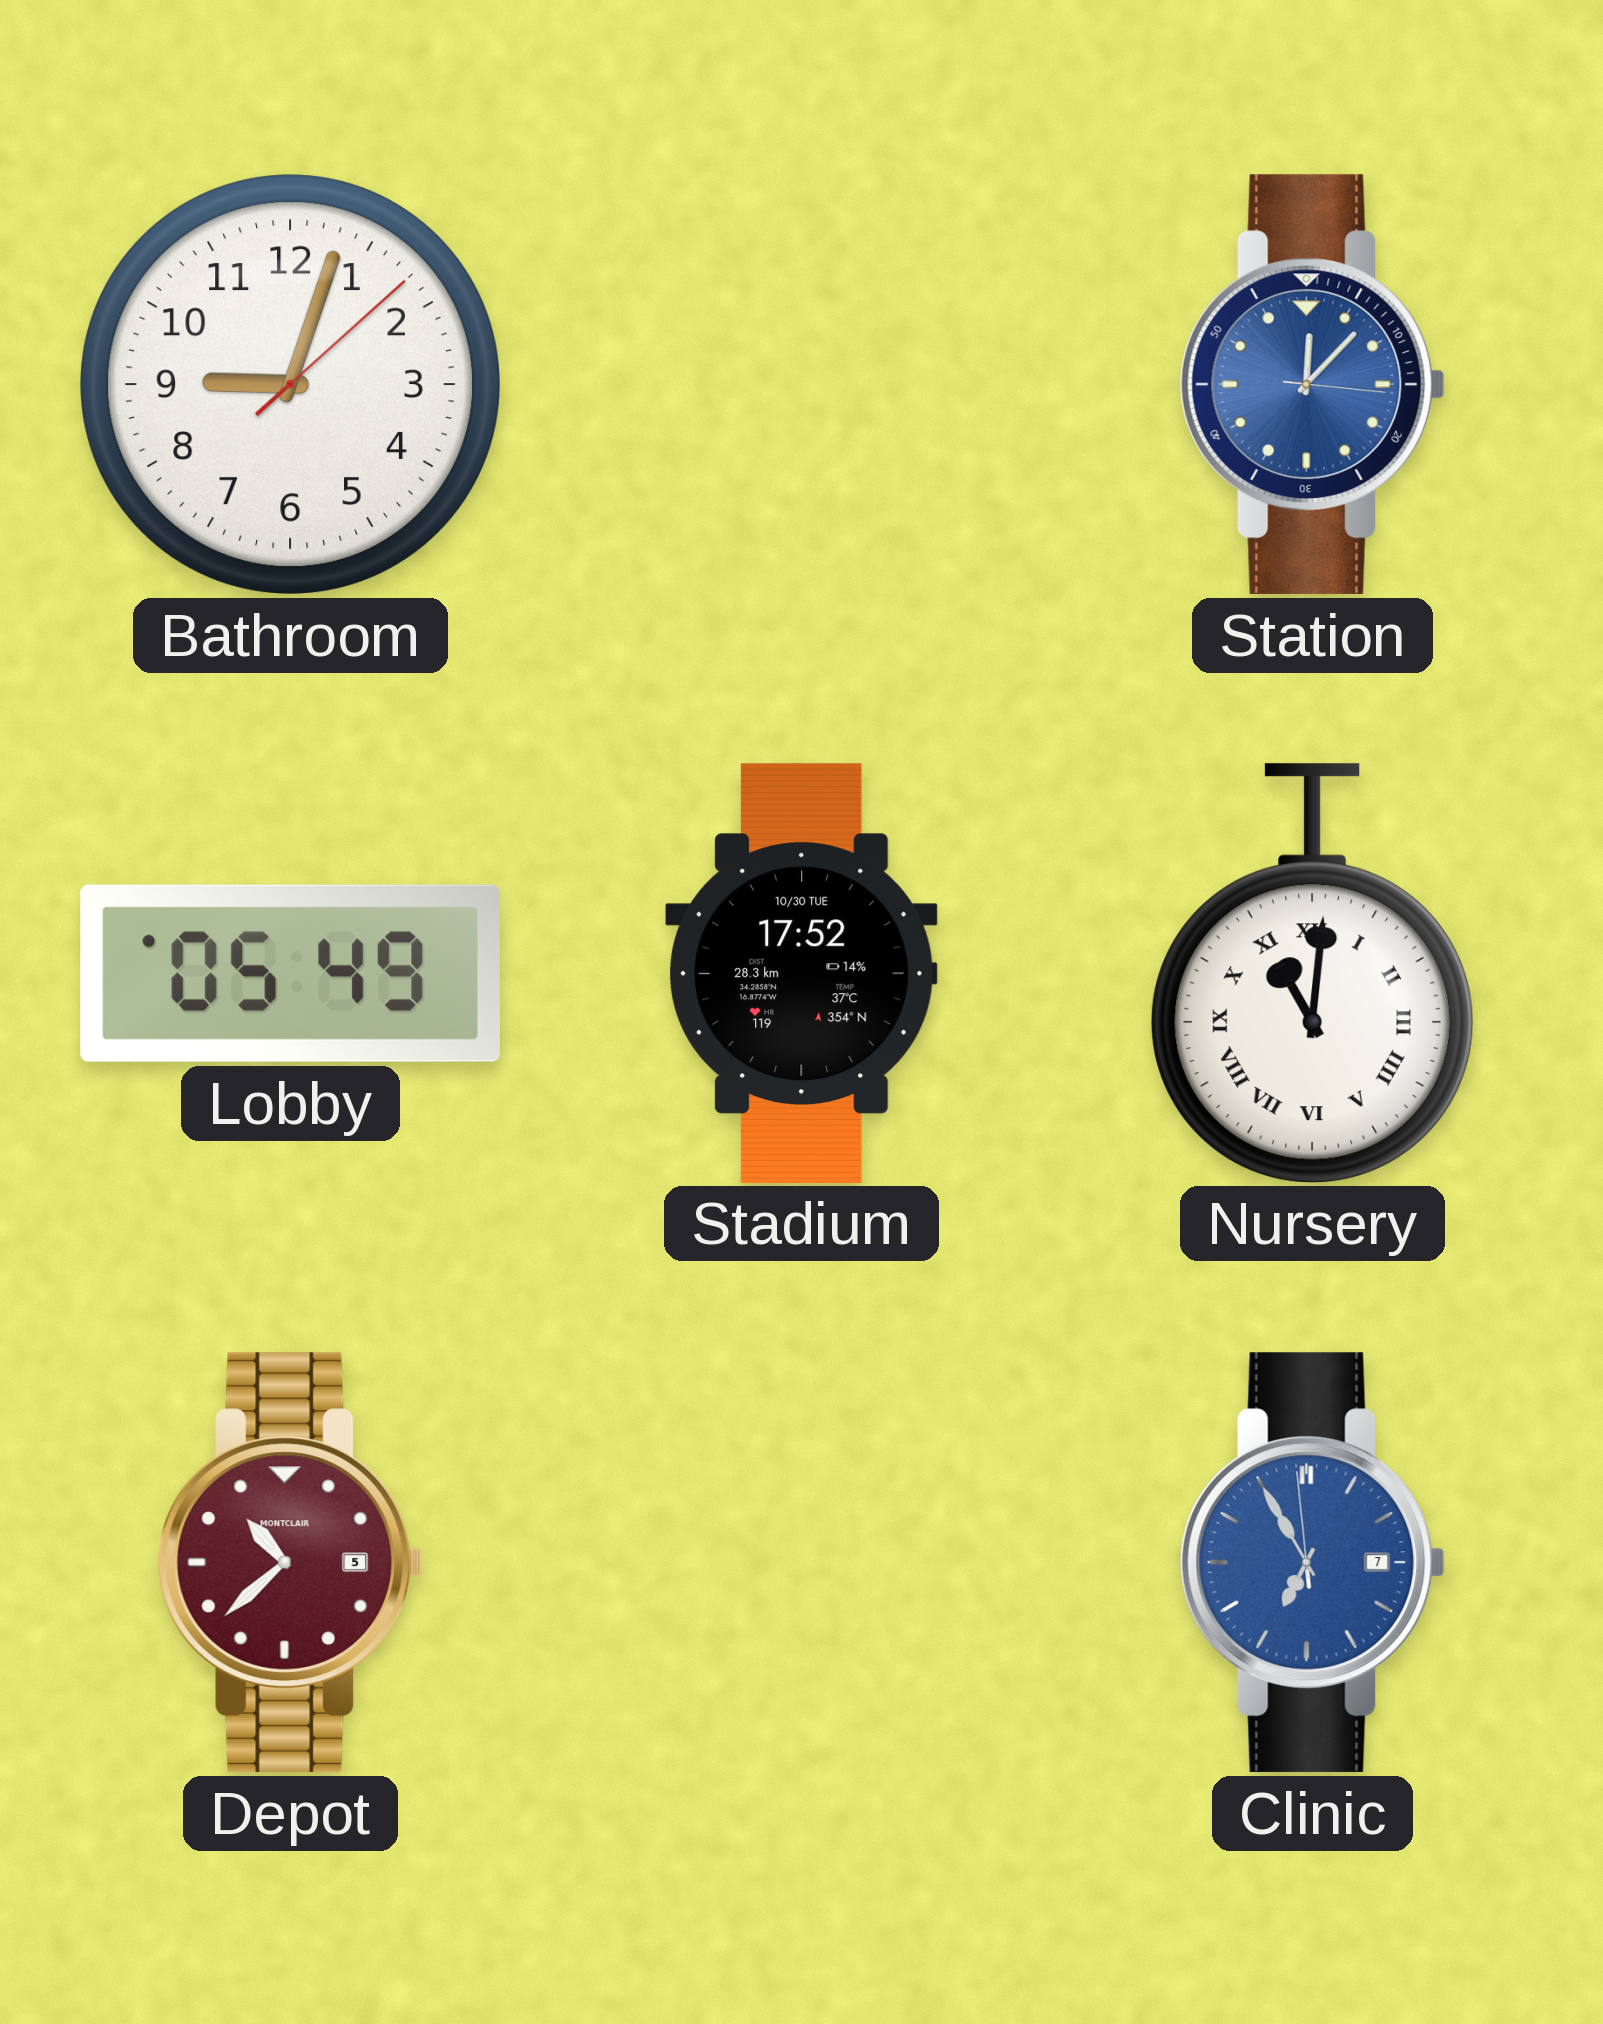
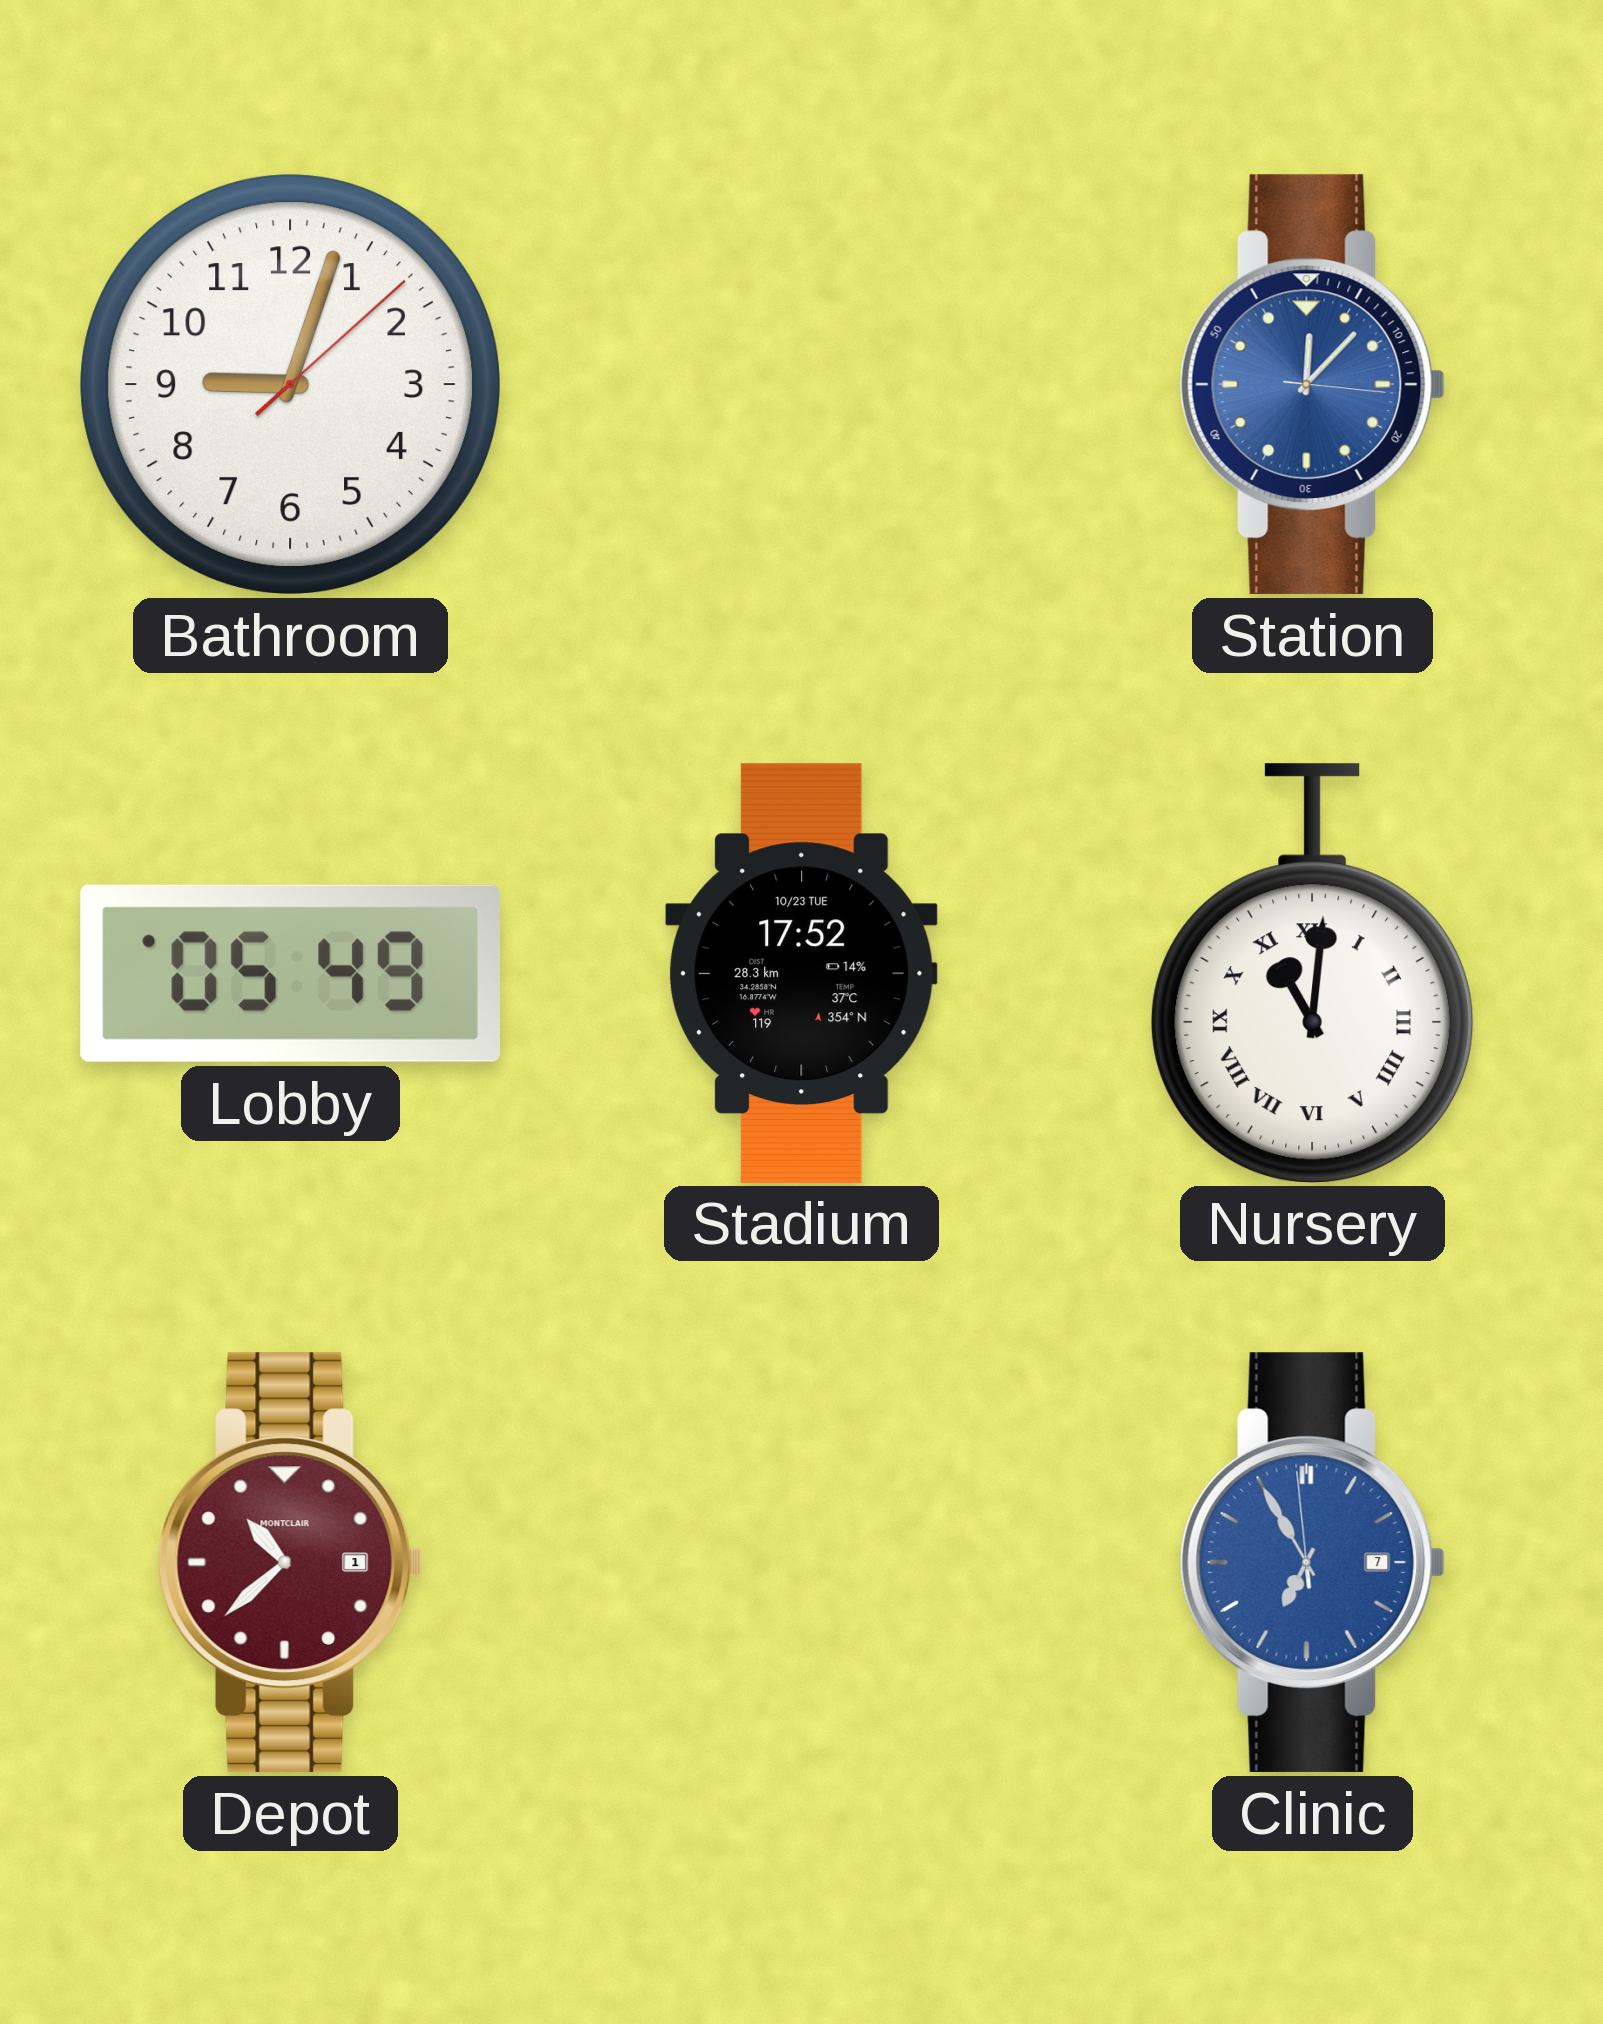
Stadium date: 10/30 TUE -> 10/23 TUE
Depot date: 5 -> 1
